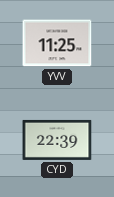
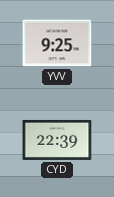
YVV: 11:25 -> 9:25
